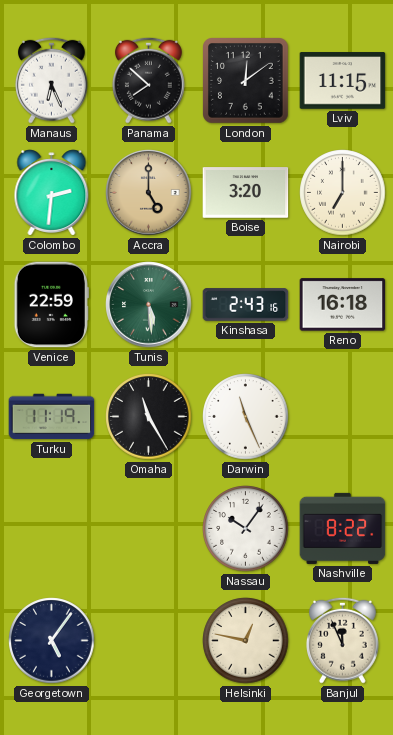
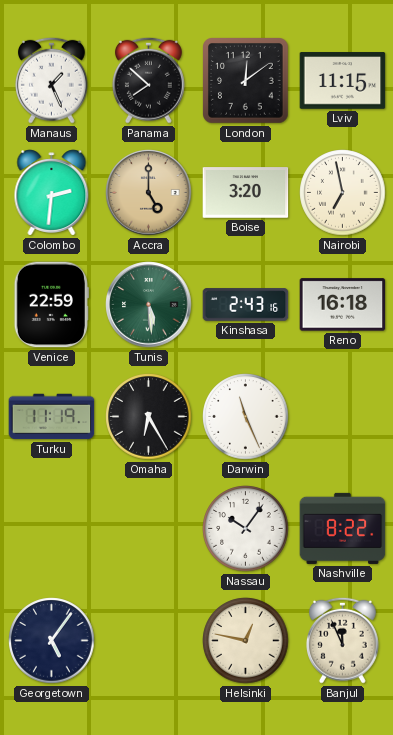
Manaus: 6:26 -> 1:26
Nairobi: 7:00 -> 6:58
Omaha: 11:25 -> 6:25
